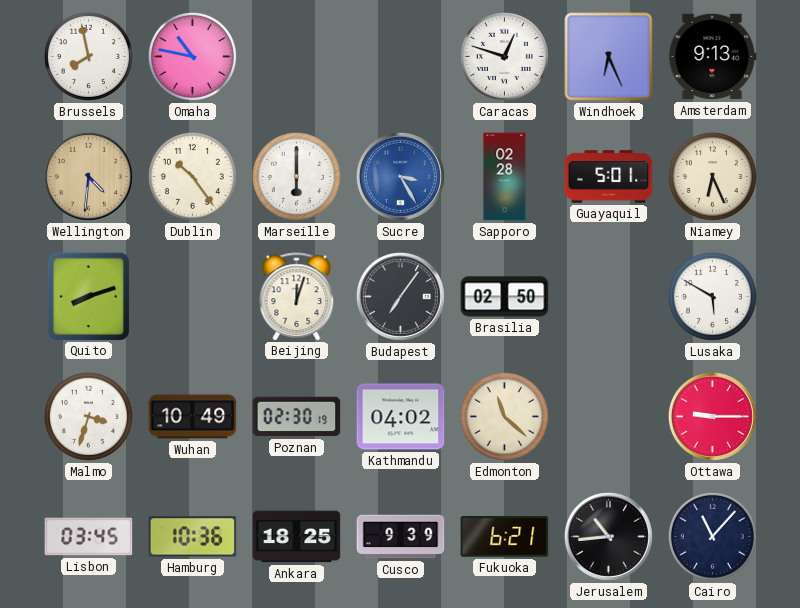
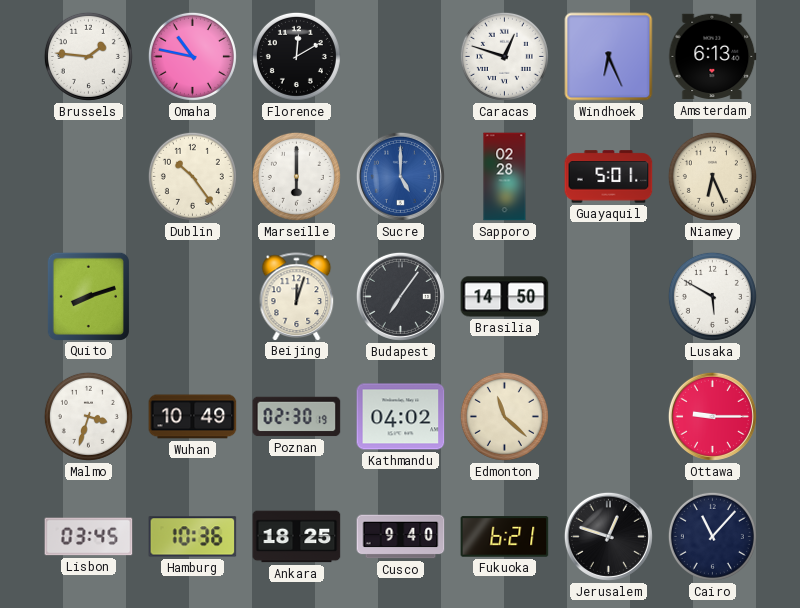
Brussels: 7:58 -> 1:46
Florence: none -> 12:10
Amsterdam: 9:13 -> 6:13
Wellington: 4:31 -> none
Sucre: 3:25 -> 5:00
Brasilia: 02:50 -> 14:50
Cusco: 9:39 -> 9:40
Jerusalem: 10:44 -> 12:48
